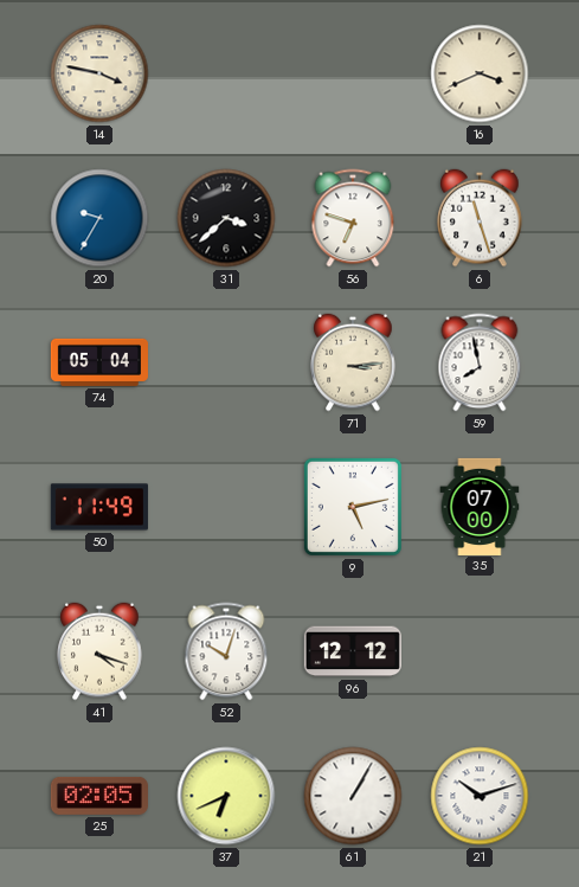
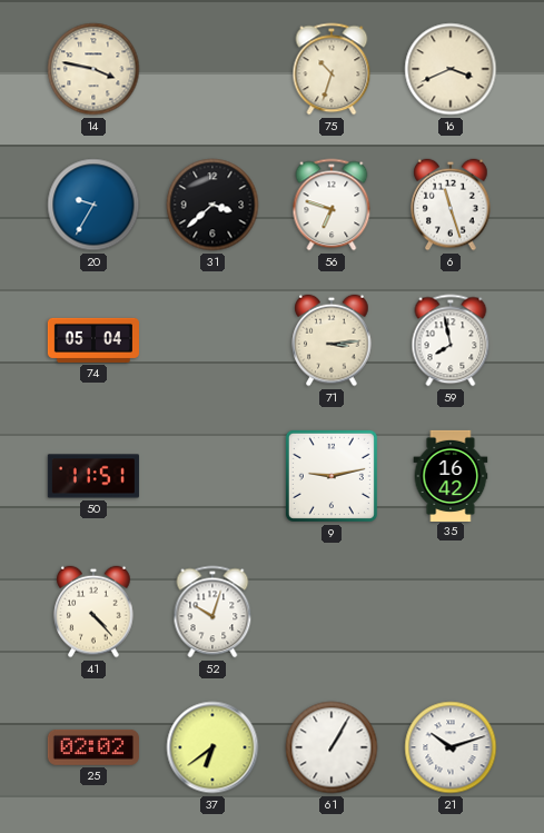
75: none -> 10:33
50: 11:49 -> 11:51
9: 5:13 -> 9:13
35: 07:00 -> 16:42
41: 4:18 -> 4:23
96: 12:12 -> none
25: 02:05 -> 02:02
37: 6:41 -> 6:39
